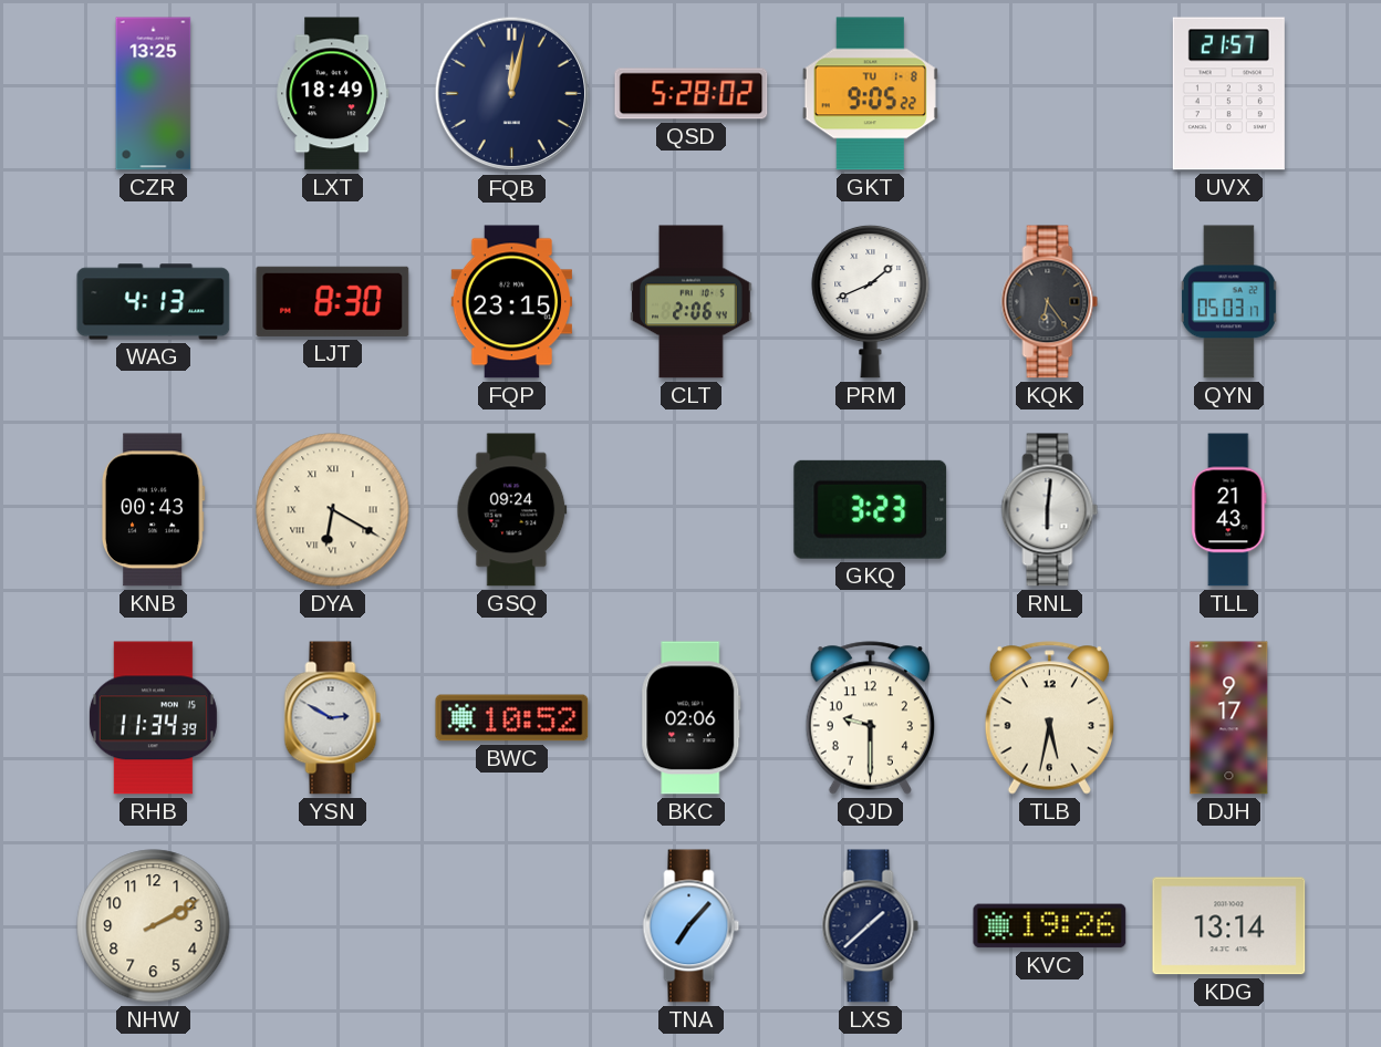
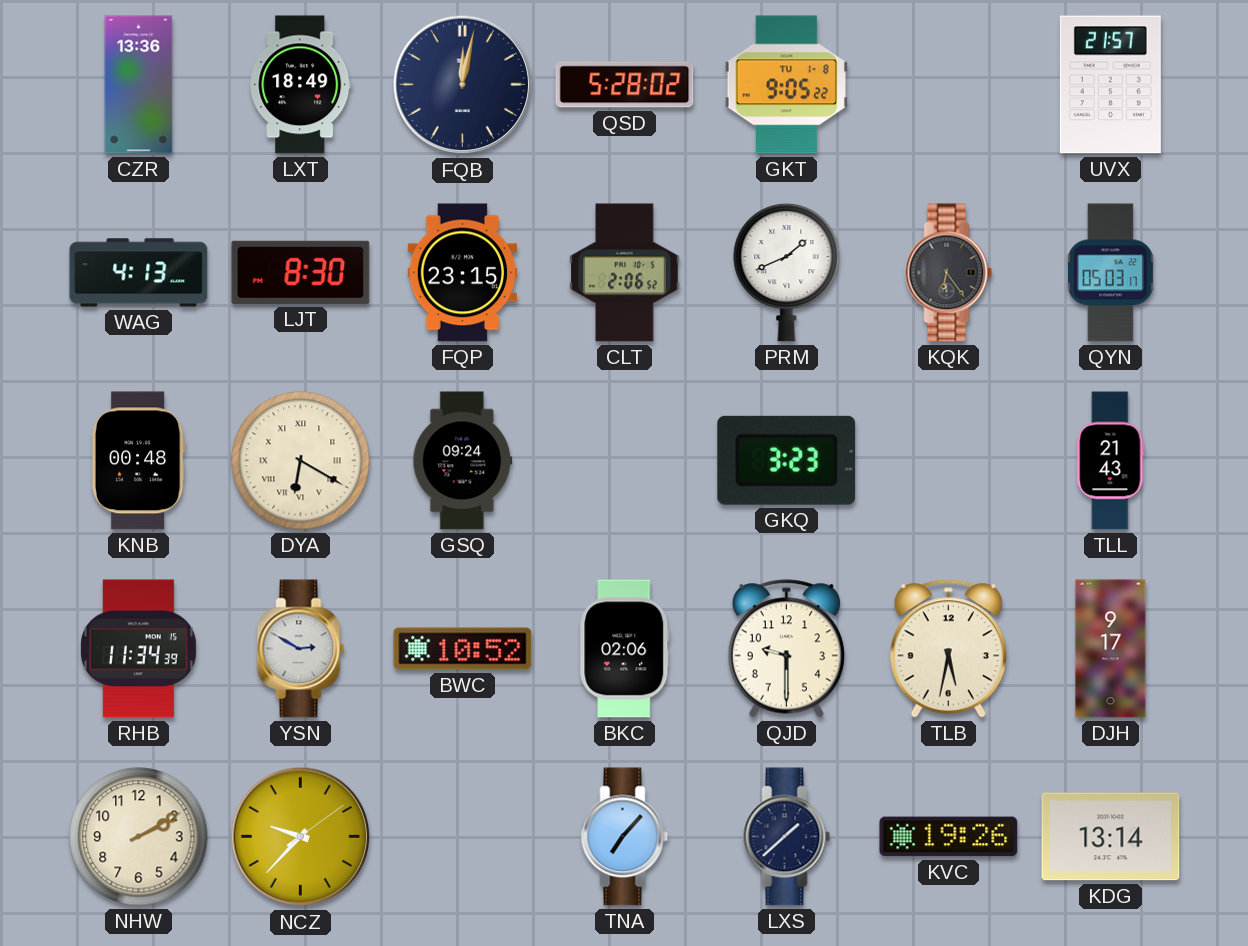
CZR: 13:25 -> 13:36
CLT: 2:06:44 -> 2:06:52
KNB: 00:43 -> 00:48
RNL: 6:01 -> none
NCZ: none -> 9:37
